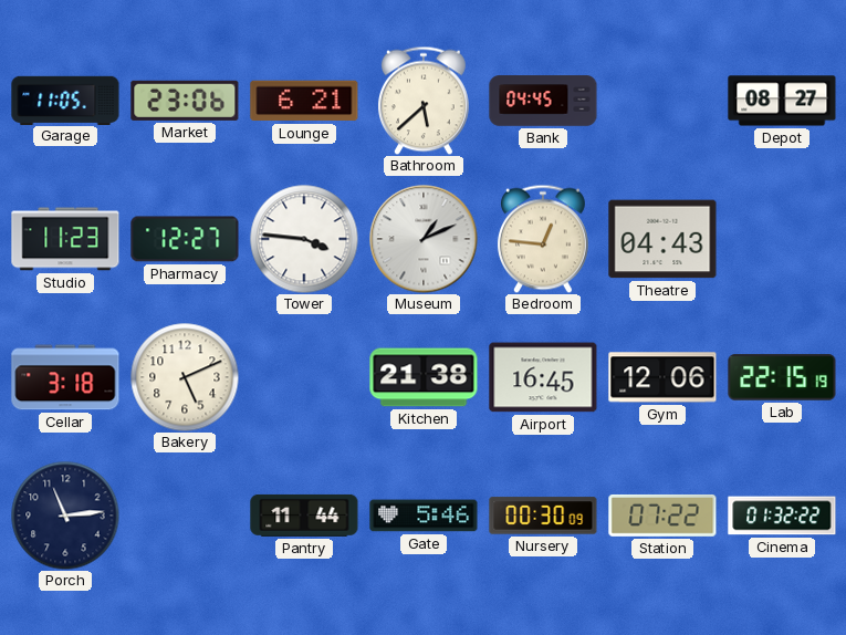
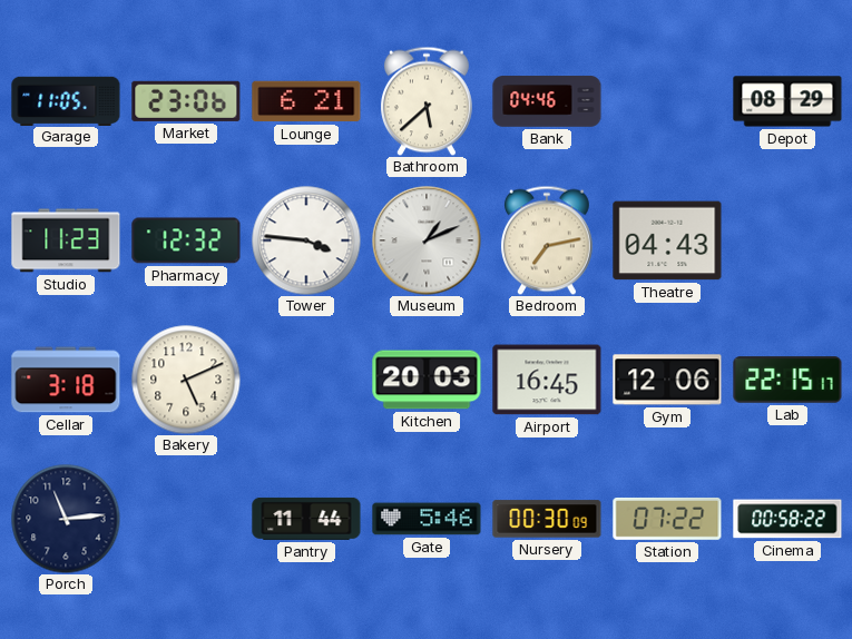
Bank: 04:45 -> 04:46
Depot: 08:27 -> 08:29
Pharmacy: 12:27 -> 12:32
Bedroom: 12:46 -> 7:13
Kitchen: 21:38 -> 20:03
Lab: 22:15:19 -> 22:15:17
Cinema: 01:32 -> 00:58
